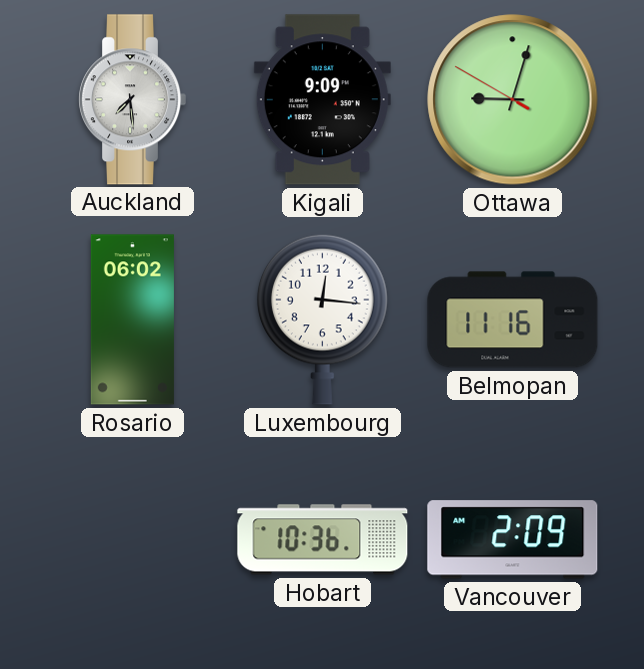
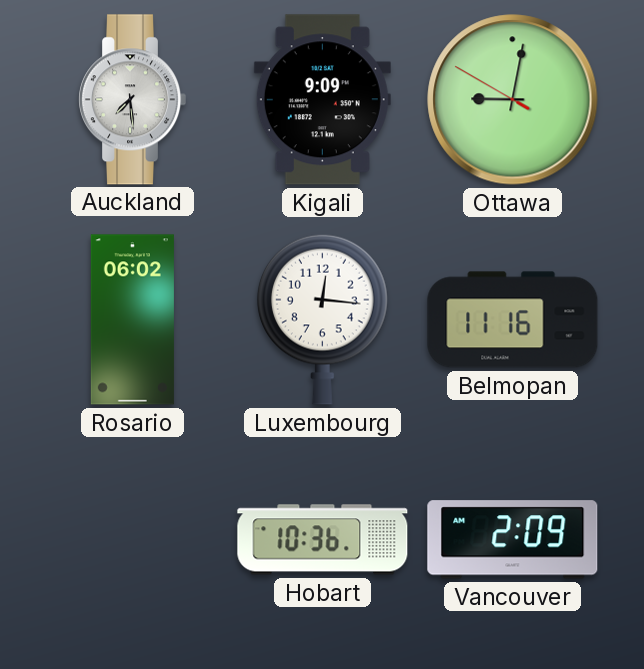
Ottawa: 9:02 -> 9:01
